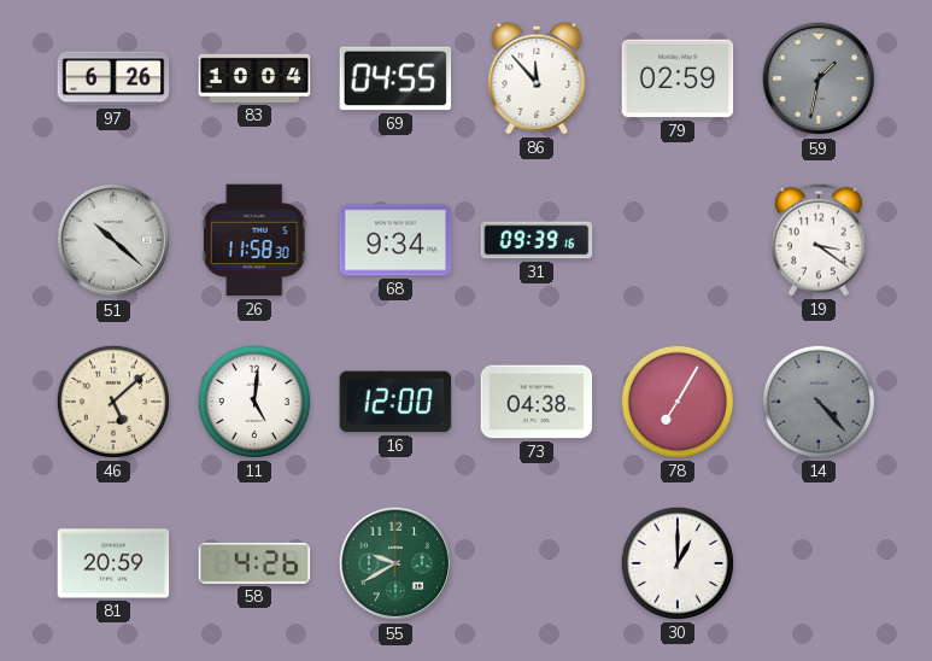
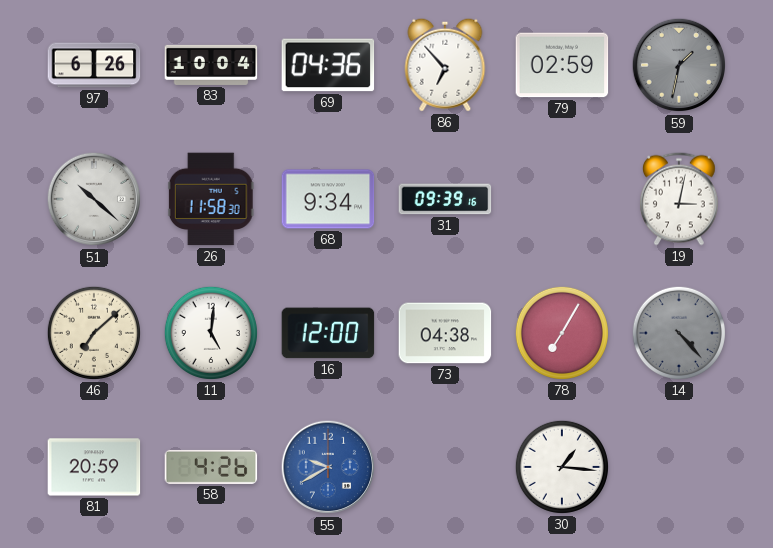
69: 04:55 -> 04:36
86: 11:53 -> 6:53
19: 3:21 -> 3:02
46: 5:08 -> 7:08
55 dial: green -> blue
30: 1:00 -> 1:16
